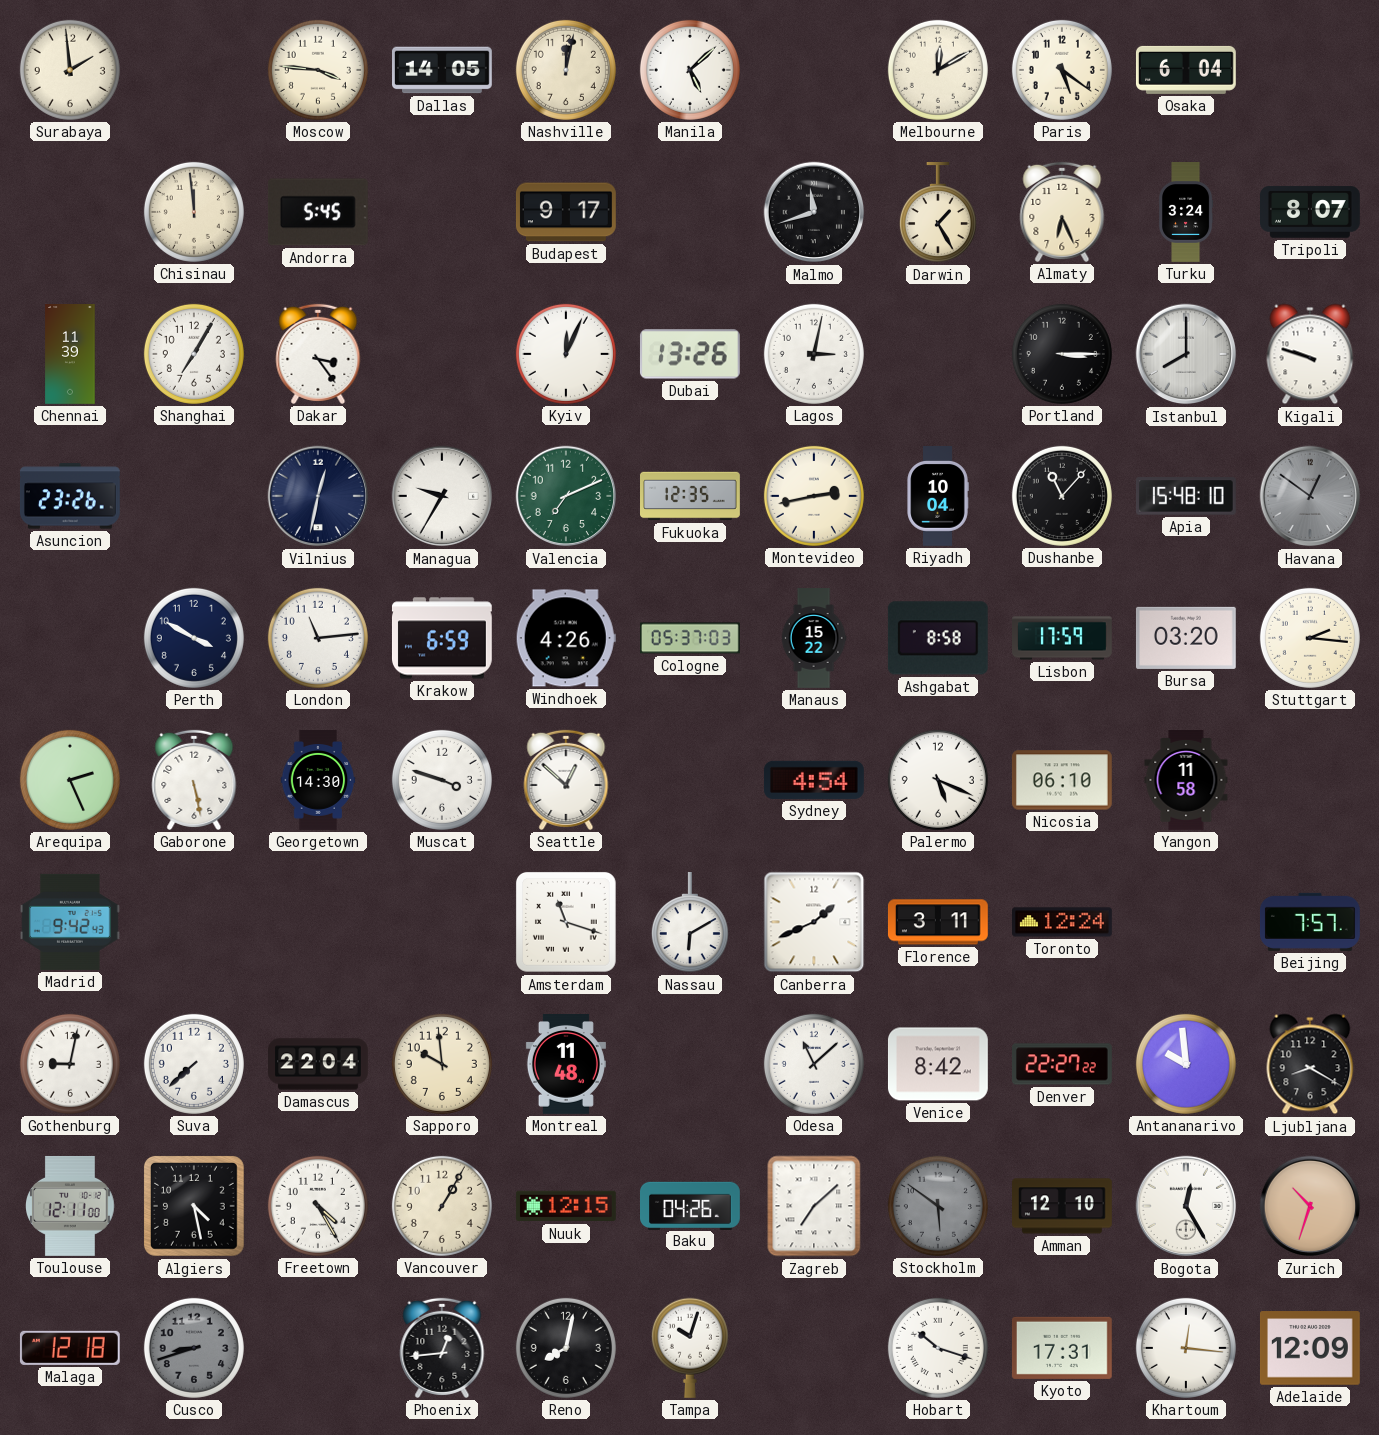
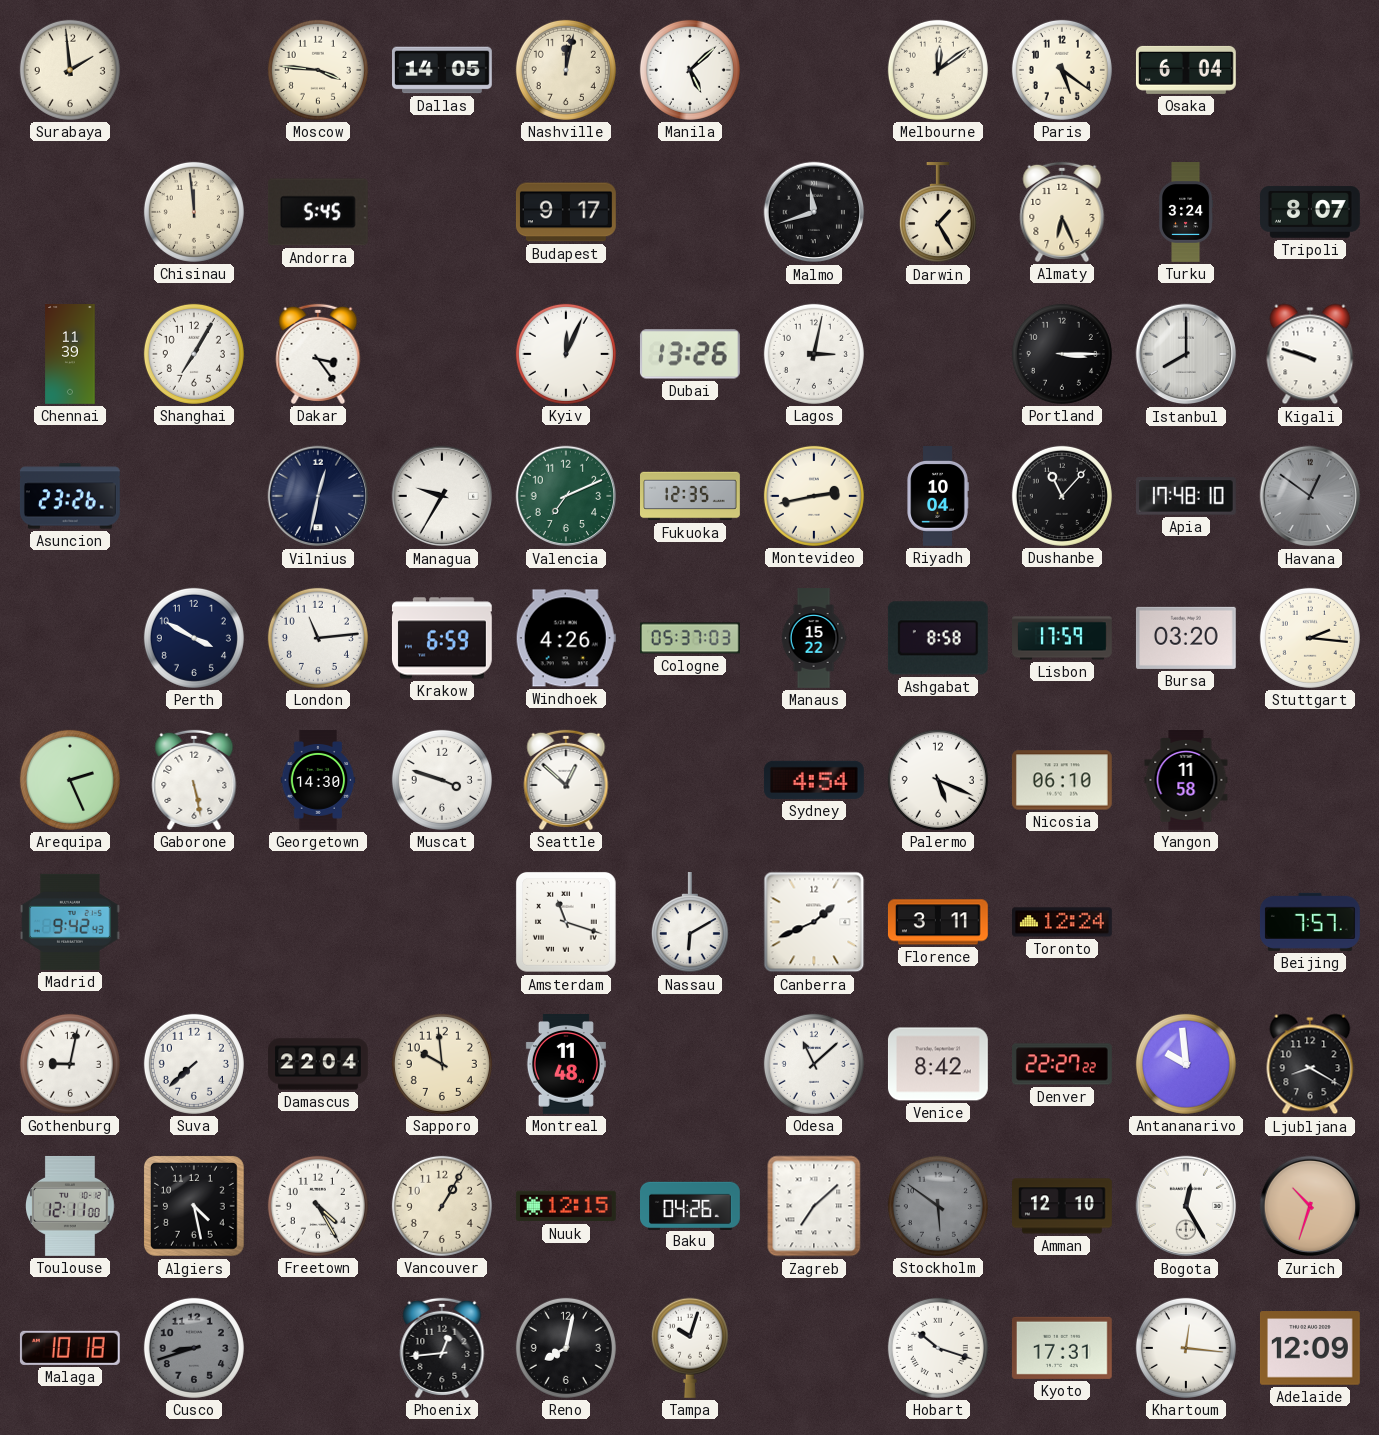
Melbourne: 12:10 -> 12:09
Apia: 15:48 -> 17:48
Malaga: 12:18 -> 10:18
